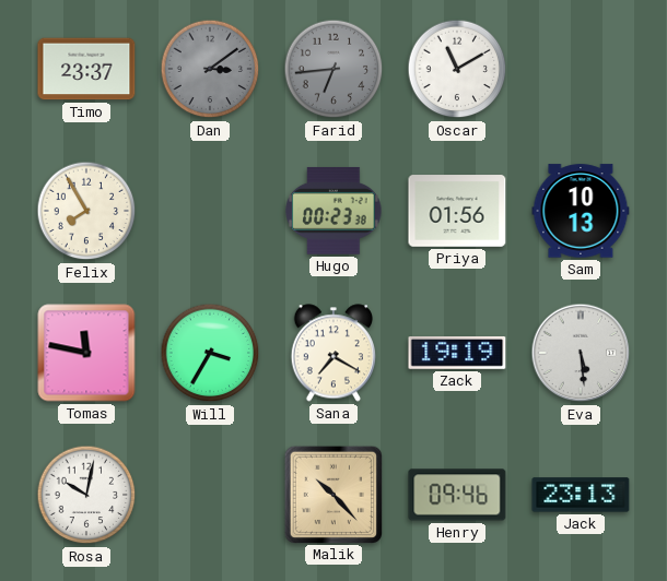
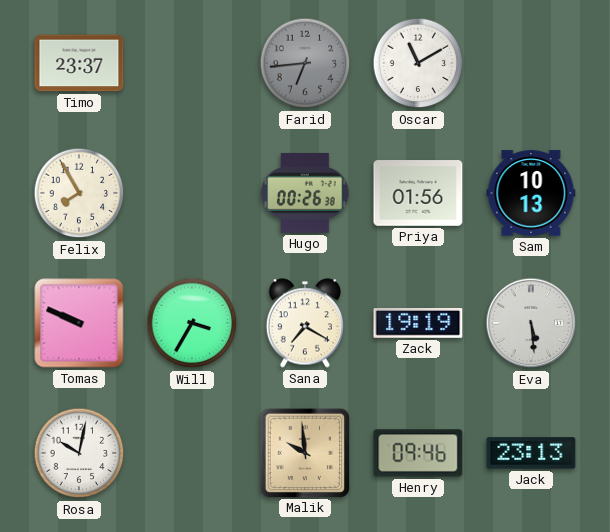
Dan: 3:09 -> none
Hugo: 00:23 -> 00:26
Tomas: 11:47 -> 9:49
Malik: 10:23 -> 9:59
